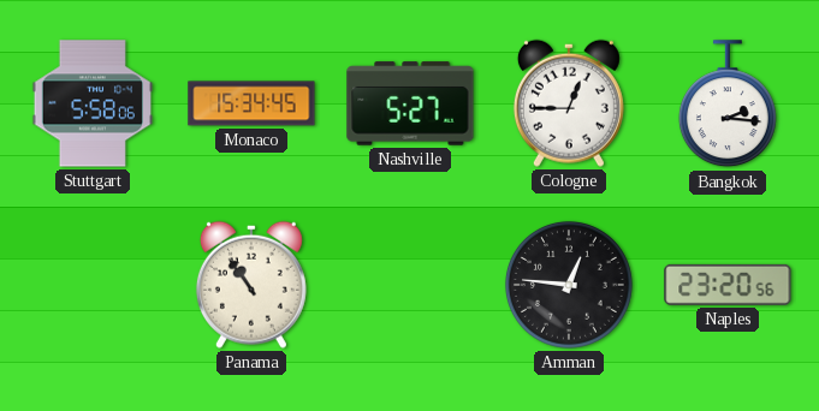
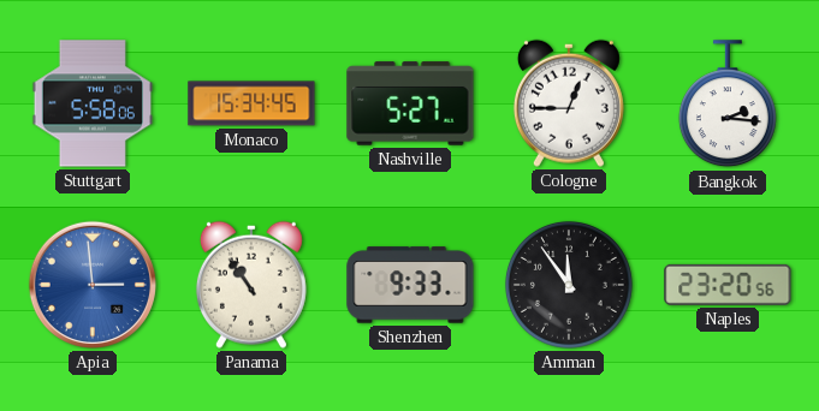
Apia: none -> 2:59
Shenzhen: none -> 9:33
Amman: 12:46 -> 11:54
